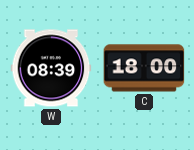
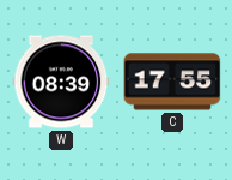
C: 18:00 -> 17:55
